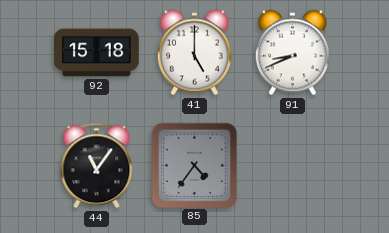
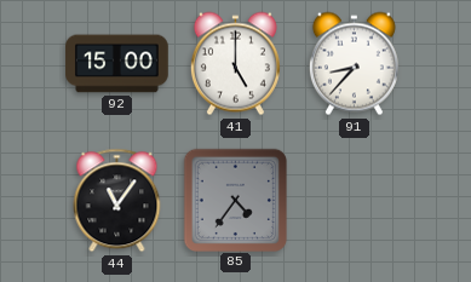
92: 15:18 -> 15:00
91: 8:41 -> 8:37
